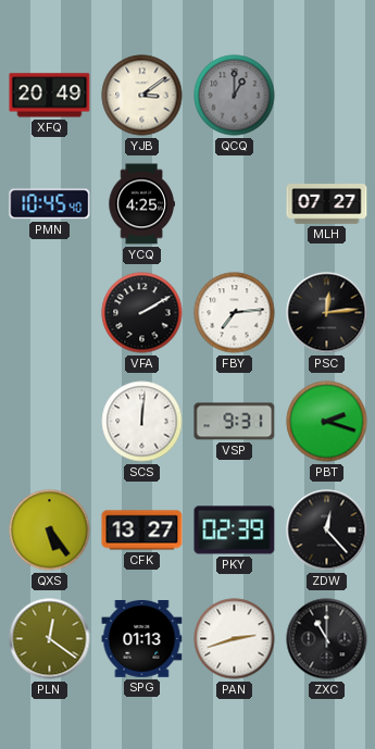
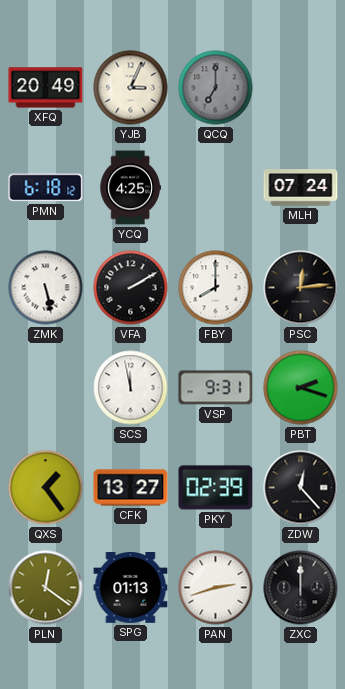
YJB: 3:09 -> 3:04
QCQ: 1:00 -> 7:00
PMN: 10:45 -> 6:18
MLH: 07:27 -> 07:24
ZMK: none -> 5:28
FBY: 7:14 -> 8:00
SCS: 12:01 -> 11:58
QXS: 5:24 -> 1:24
ZXC: 11:00 -> 12:00
